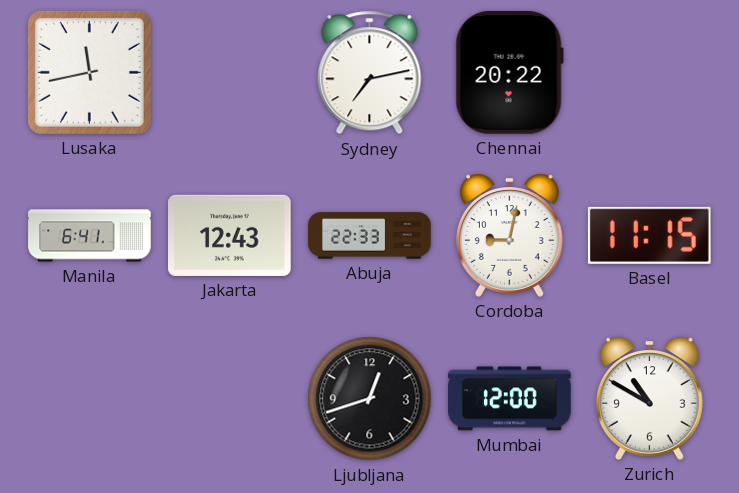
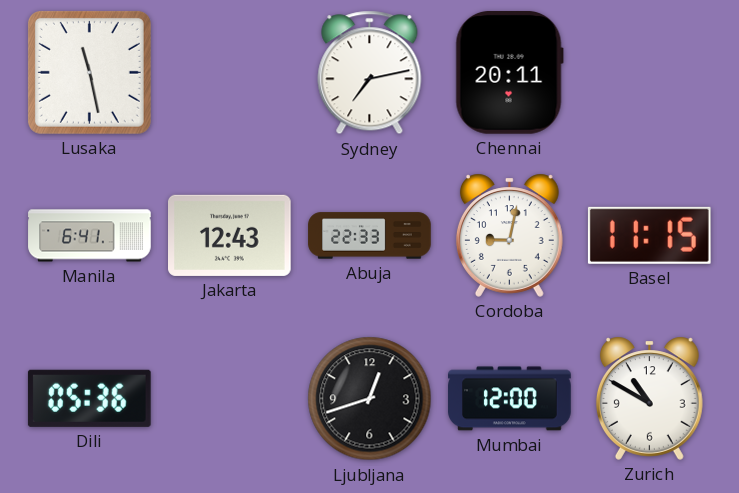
Lusaka: 11:43 -> 11:28
Chennai: 20:22 -> 20:11
Dili: none -> 05:36
